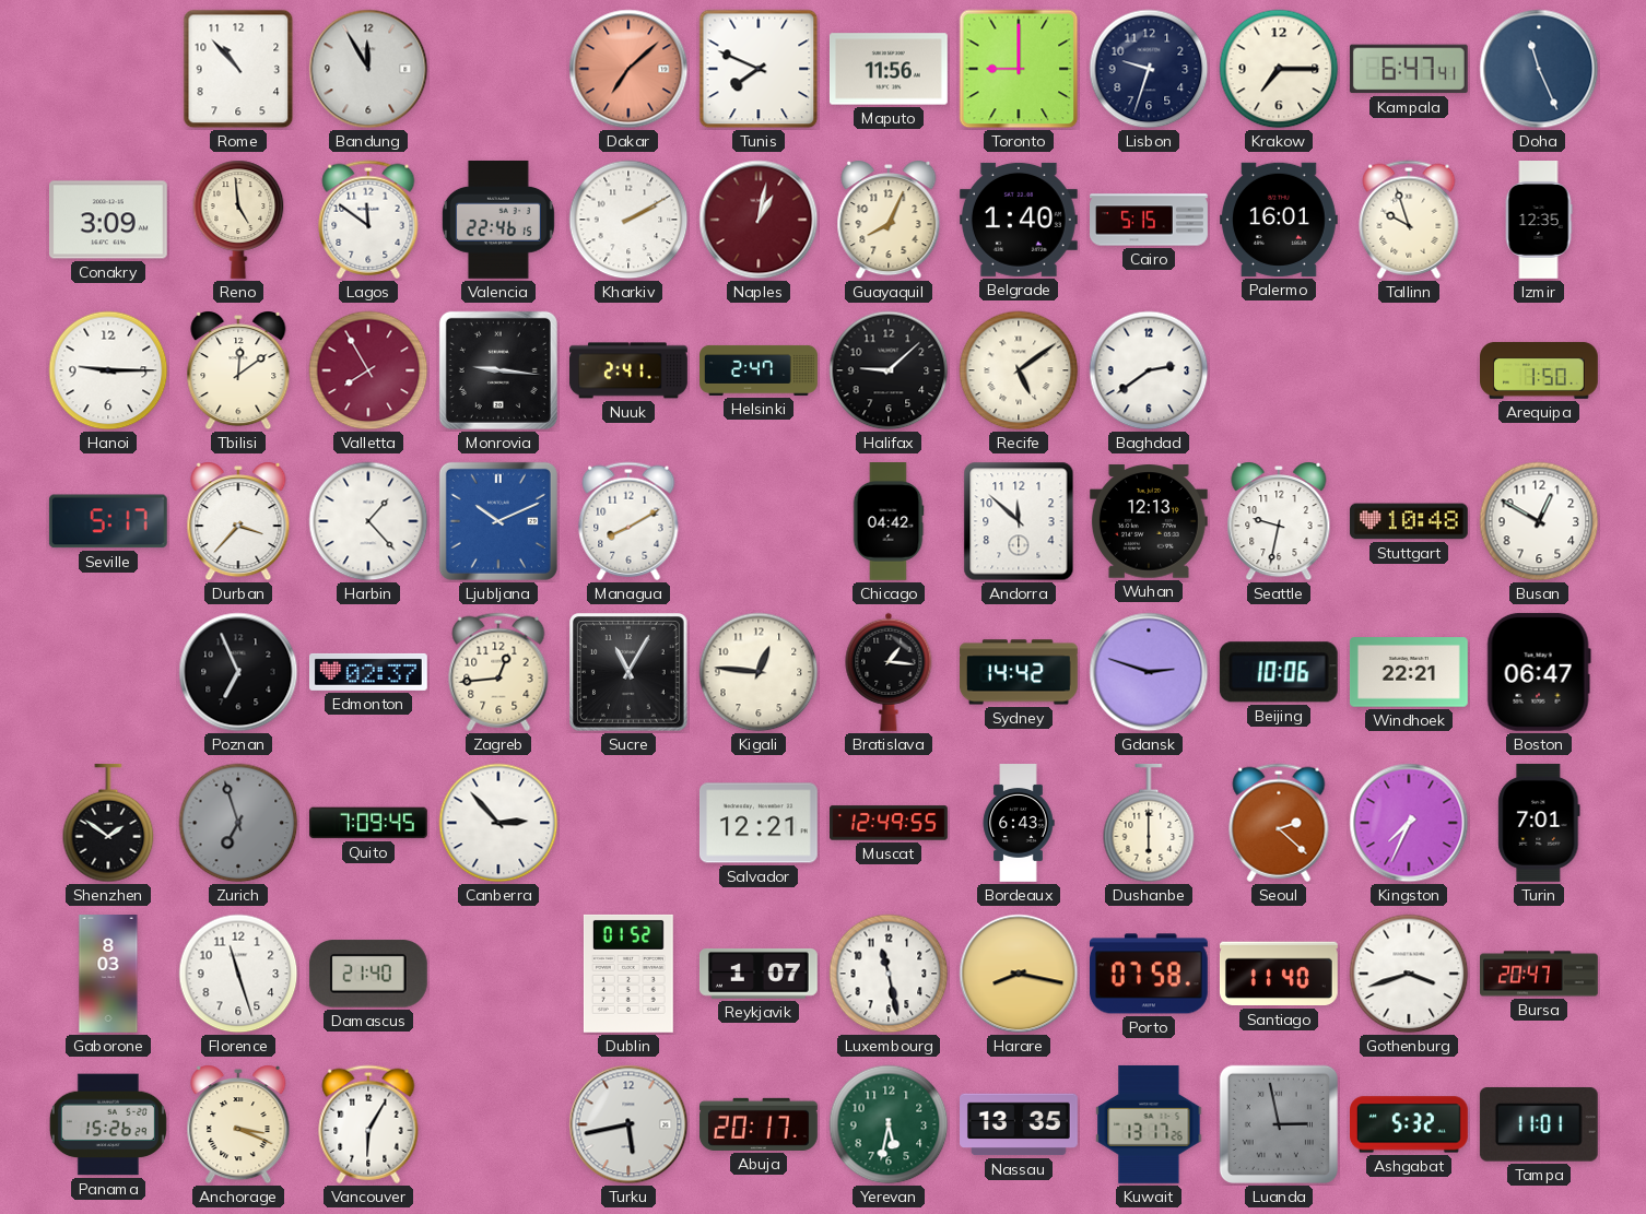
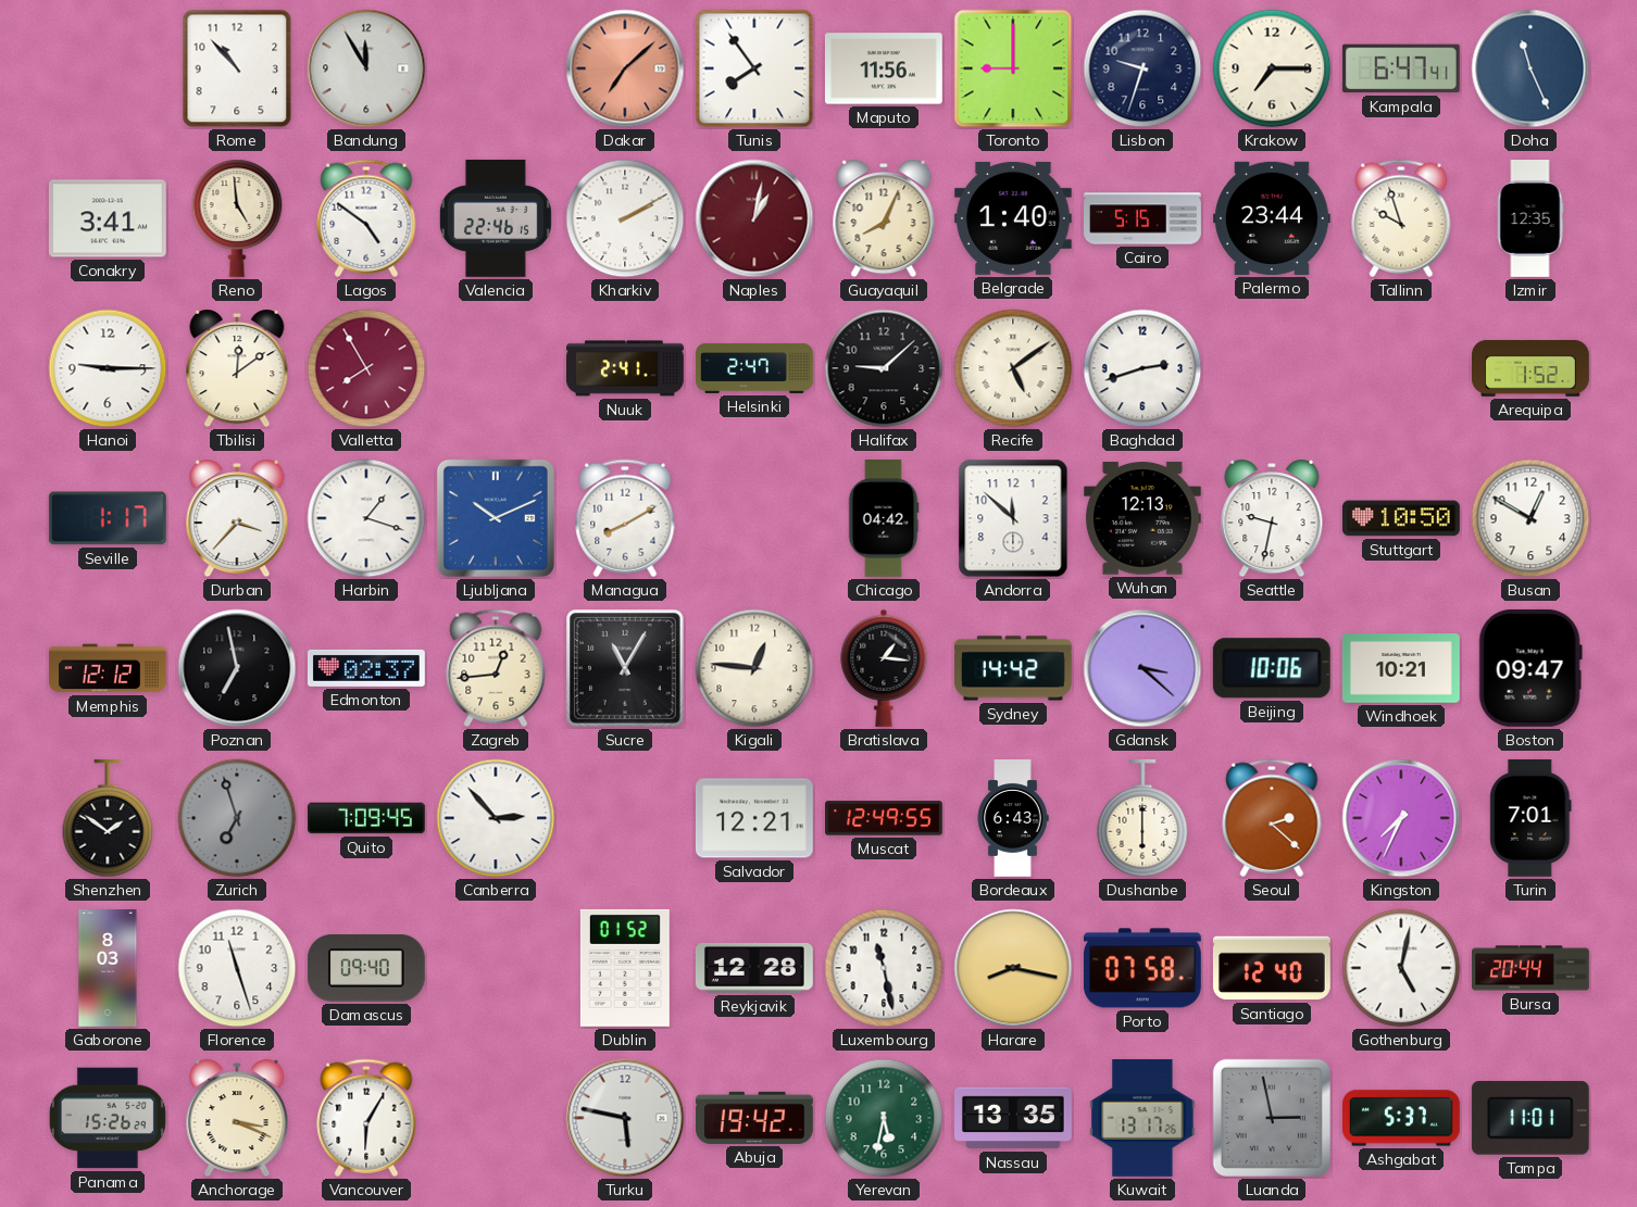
Tunis: 7:49 -> 7:54
Conakry: 3:09 -> 3:41
Lagos: 11:51 -> 4:51
Palermo: 16:01 -> 23:44
Monrovia: 9:16 -> none
Baghdad: 2:39 -> 2:42
Arequipa: 1:50 -> 1:52
Seville: 5:17 -> 1:17
Harbin: 1:23 -> 1:18
Stuttgart: 10:48 -> 10:50
Memphis: none -> 12:12
Poznan: 6:56 -> 6:58
Gdansk: 2:48 -> 3:22
Windhoek: 22:21 -> 10:21
Boston: 06:47 -> 09:47
Damascus: 21:40 -> 09:40
Reykjavik: 1:07 -> 12:28
Santiago: 11:40 -> 12:40
Gothenburg: 3:42 -> 5:02
Bursa: 20:47 -> 20:44
Turku: 5:43 -> 5:47
Abuja: 20:17 -> 19:42
Ashgabat: 5:32 -> 5:37
